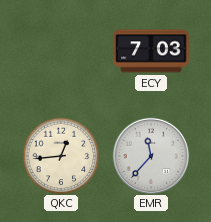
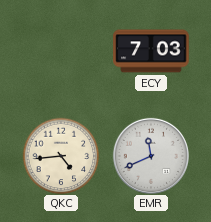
QKC: 12:44 -> 4:44
EMR: 11:37 -> 11:41
